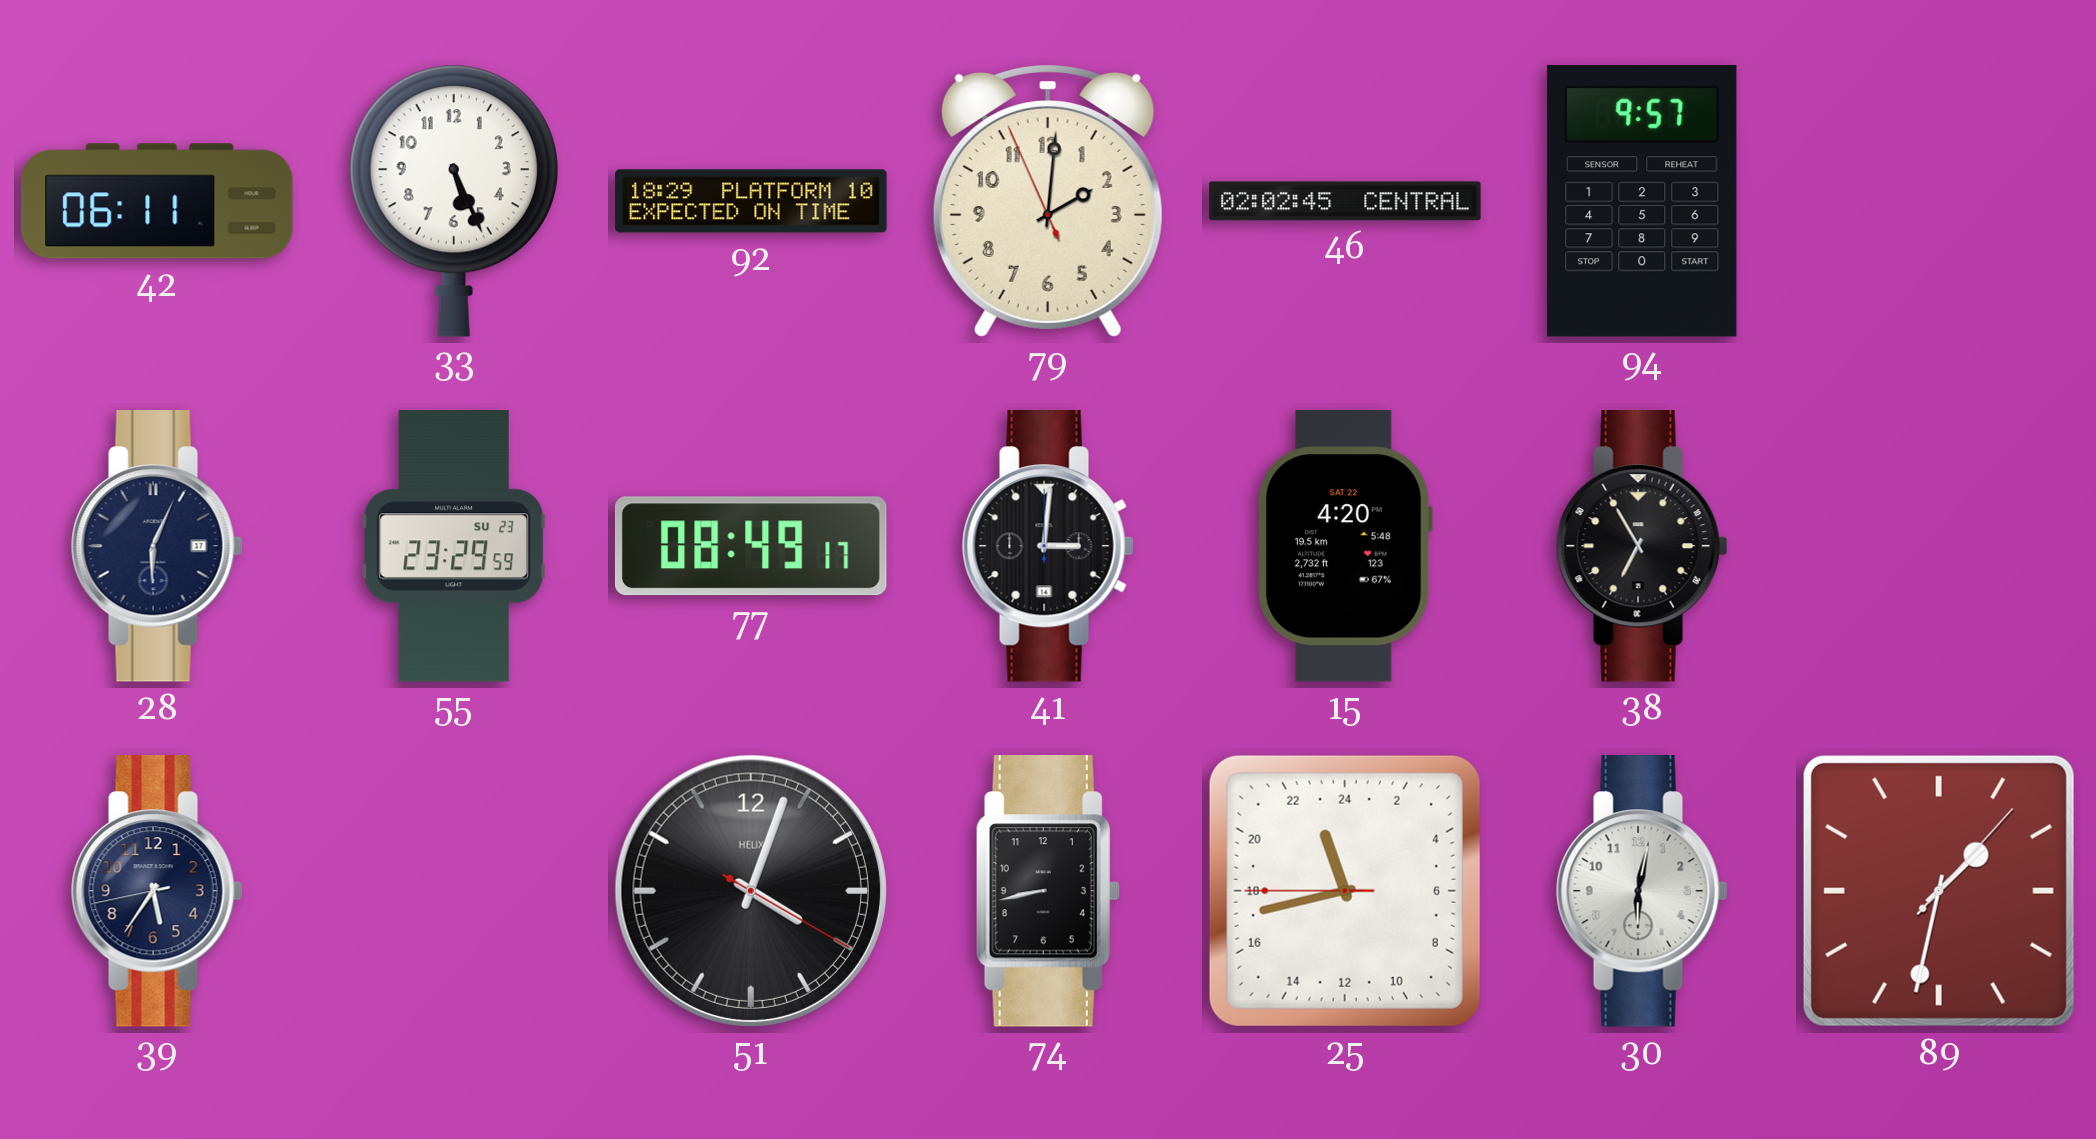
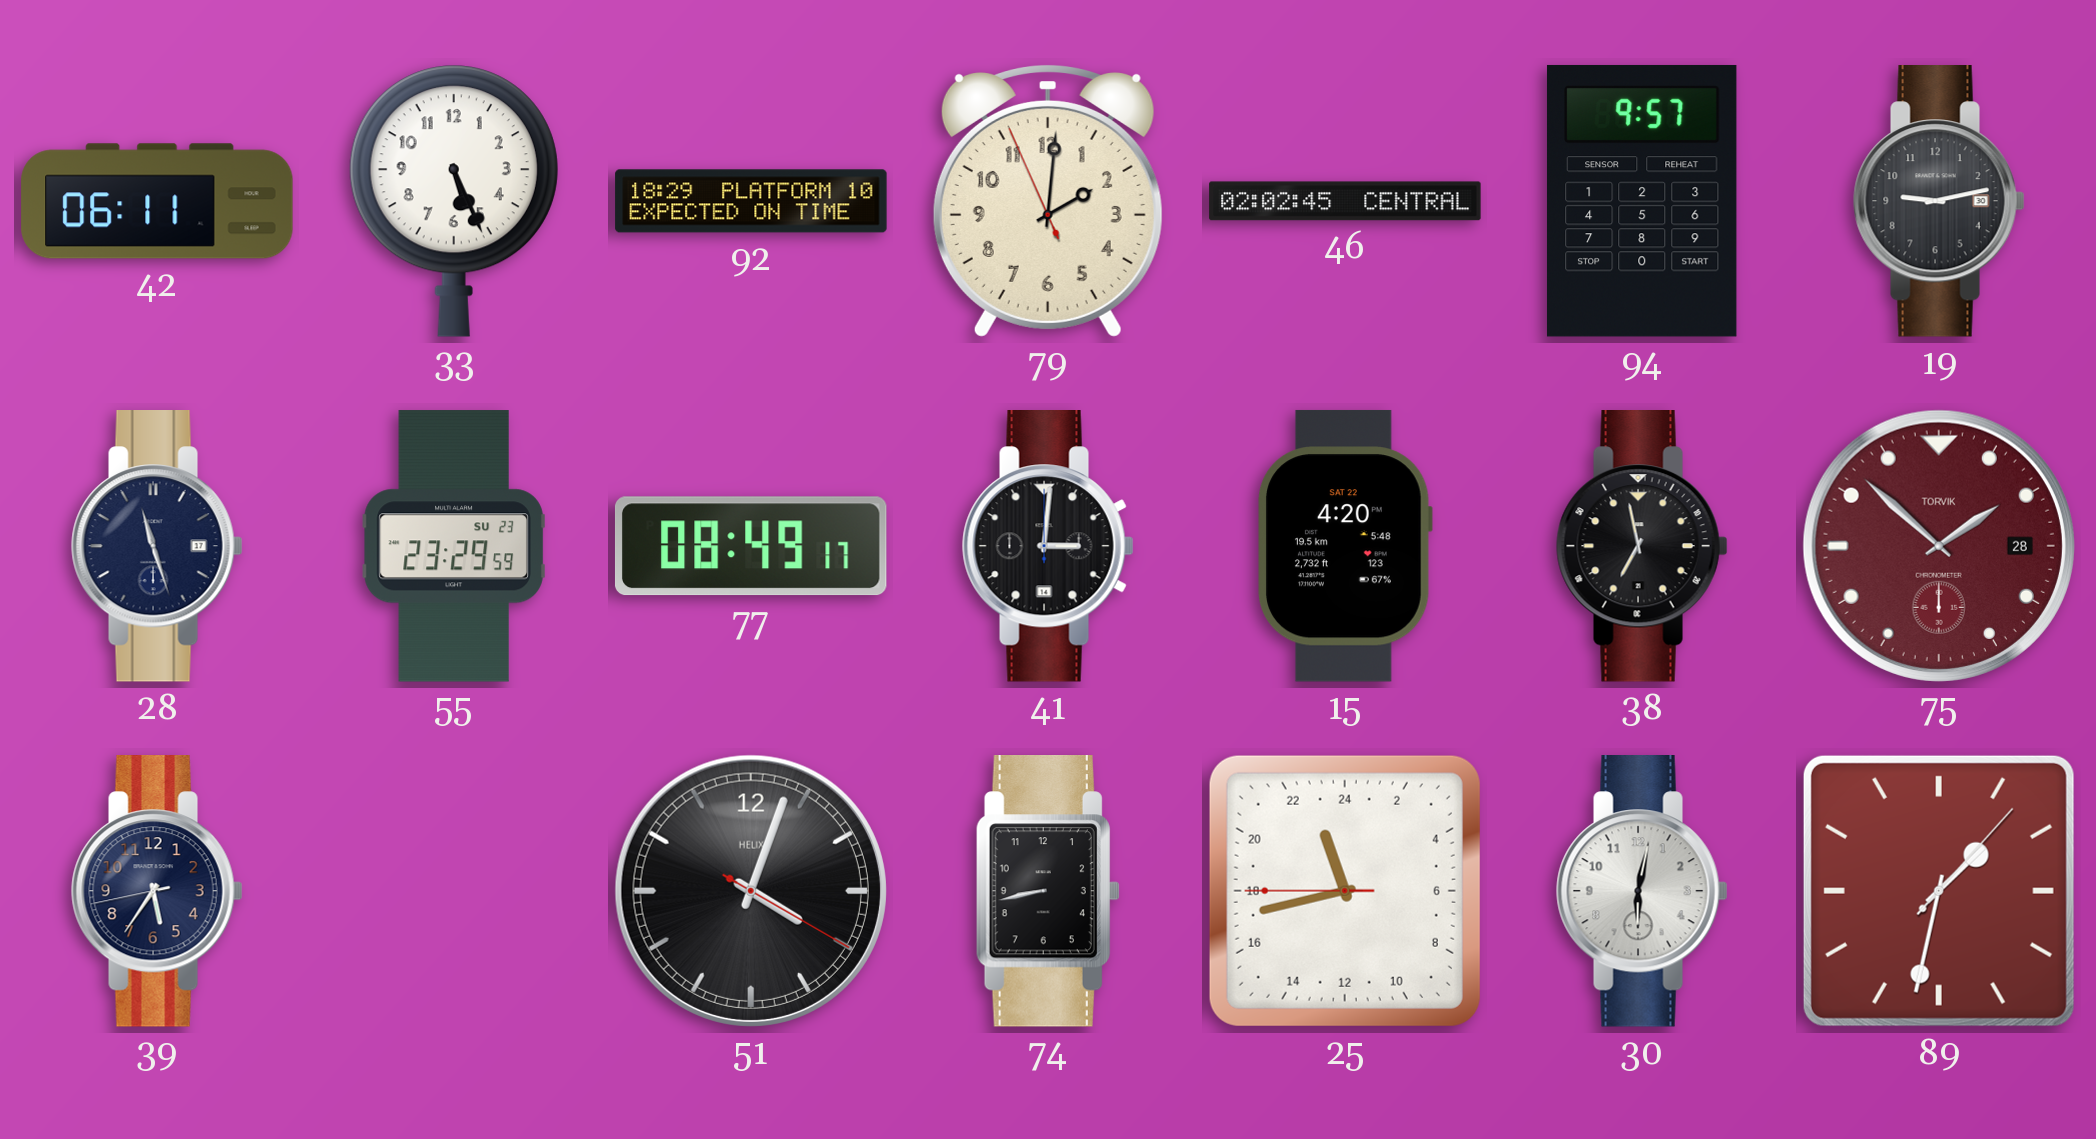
19: none -> 9:13
28: 6:04 -> 11:27
38: 6:55 -> 6:58
75: none -> 1:52
